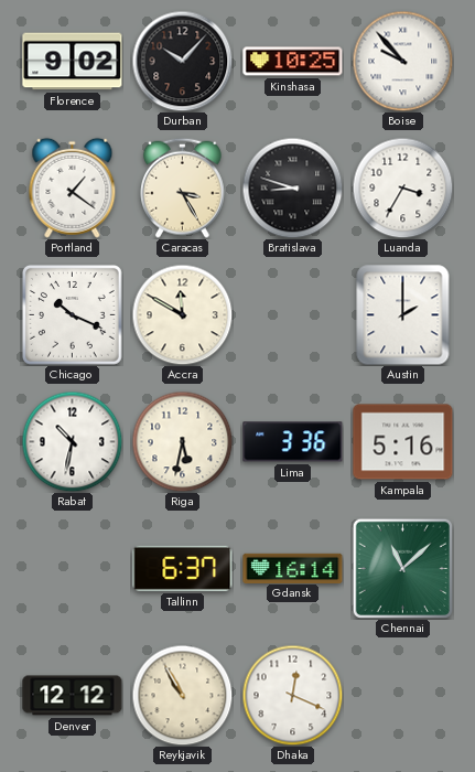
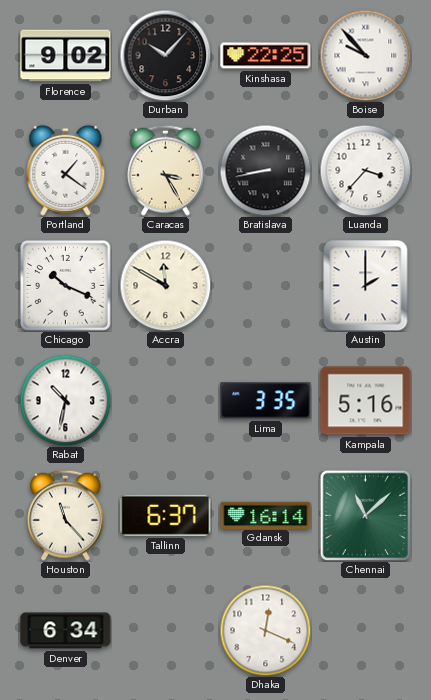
Kinshasa: 10:25 -> 22:25
Bratislava: 8:48 -> 8:43
Luanda: 3:35 -> 3:37
Riga: 5:32 -> none
Lima: 3:36 -> 3:35
Houston: none -> 11:23
Denver: 12:12 -> 6:34
Reykjavik: 10:55 -> none
